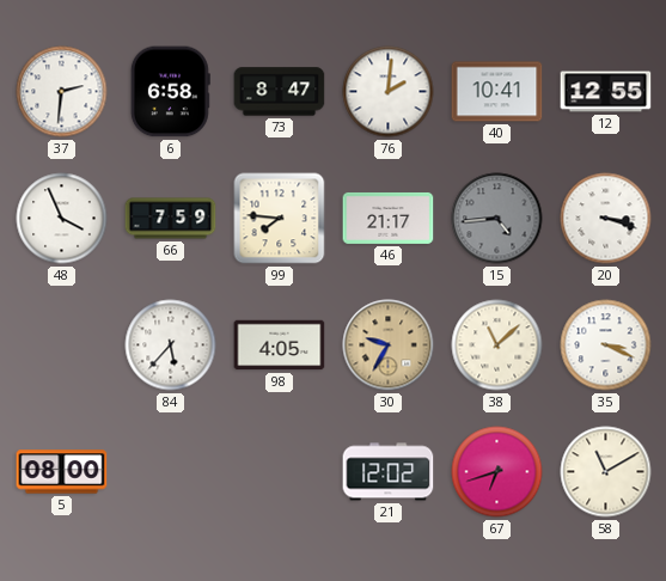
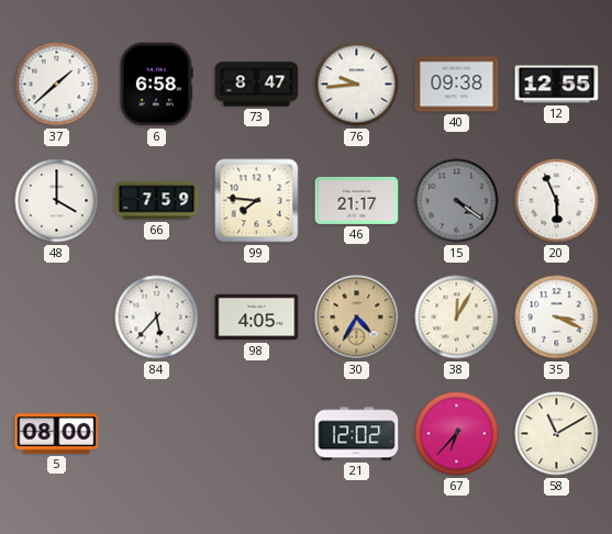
37: 2:31 -> 1:38
76: 2:01 -> 9:44
40: 10:41 -> 09:38
48: 3:56 -> 4:00
15: 4:44 -> 4:21
20: 3:18 -> 5:56
30: 9:35 -> 4:35
38: 11:08 -> 12:05
67: 6:42 -> 6:37
